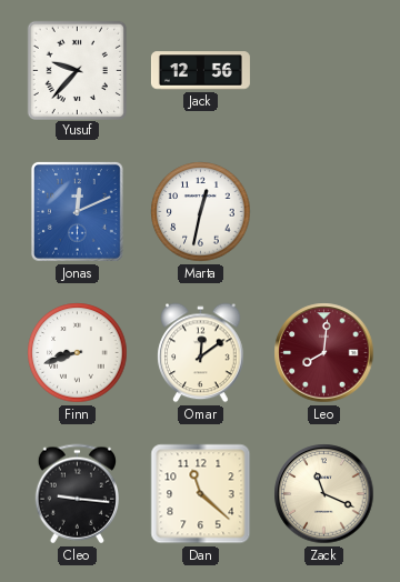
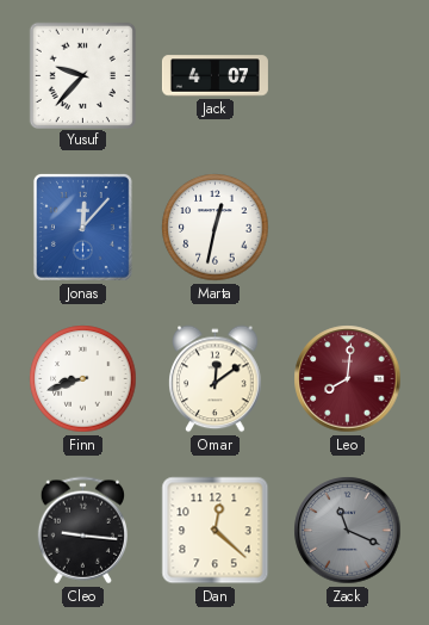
Jack: 12:56 -> 4:07
Jonas: 12:11 -> 12:07
Dan: 11:22 -> 12:22
Zack dial: cream -> grey
